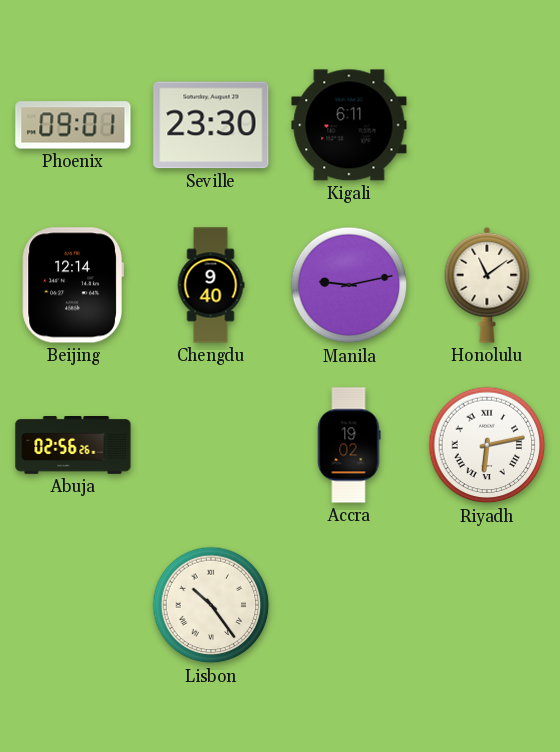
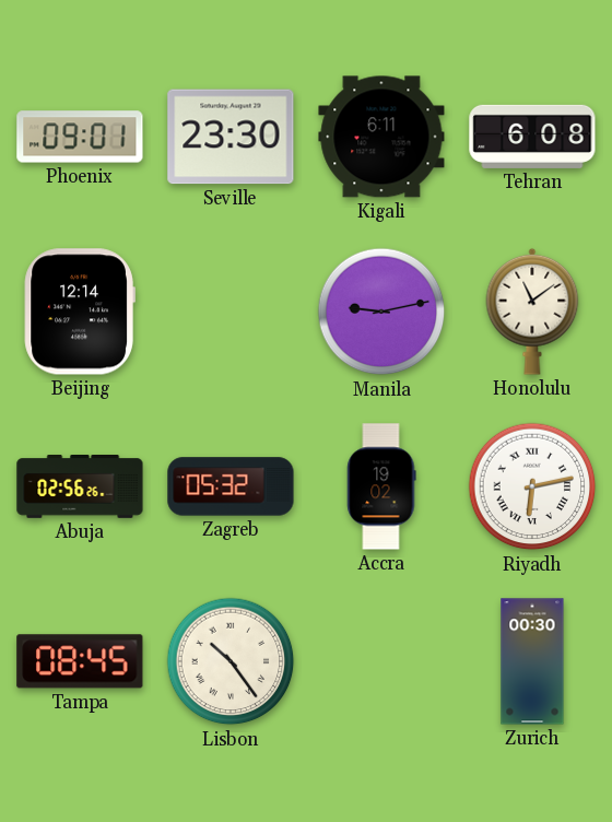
Tehran: none -> 6:08
Chengdu: 9:40 -> none
Zagreb: none -> 05:32
Tampa: none -> 08:45
Zurich: none -> 00:30
